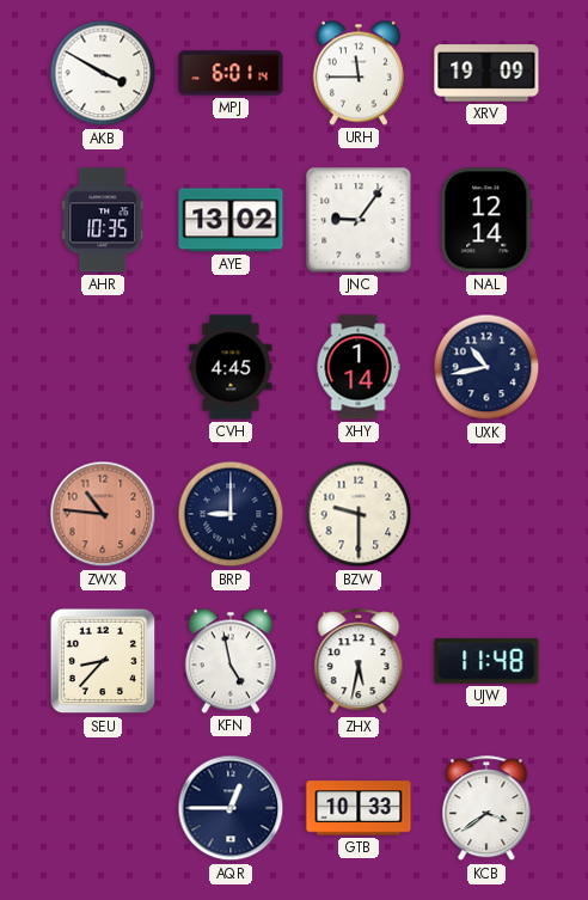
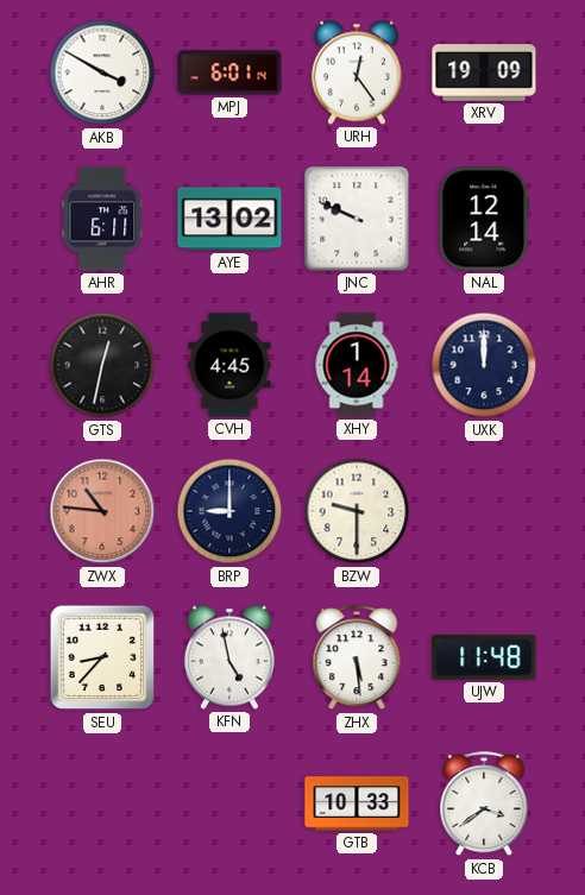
URH: 11:45 -> 12:24
AHR: 10:35 -> 6:11
JNC: 9:06 -> 9:49
GTS: none -> 12:32
UXK: 10:43 -> 12:00
ZHX: 5:32 -> 5:29
AQR: 12:45 -> none
